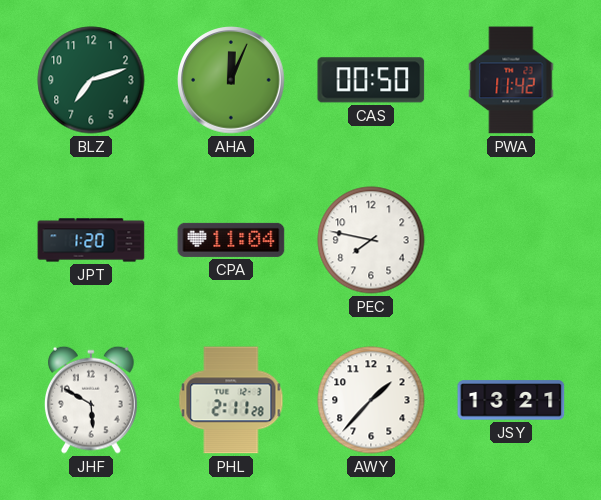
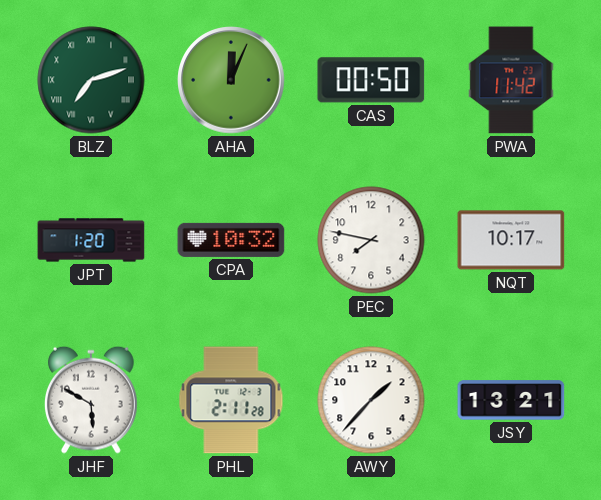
BLZ numerals: Arabic -> Roman
CPA: 11:04 -> 10:32
NQT: none -> 10:17
